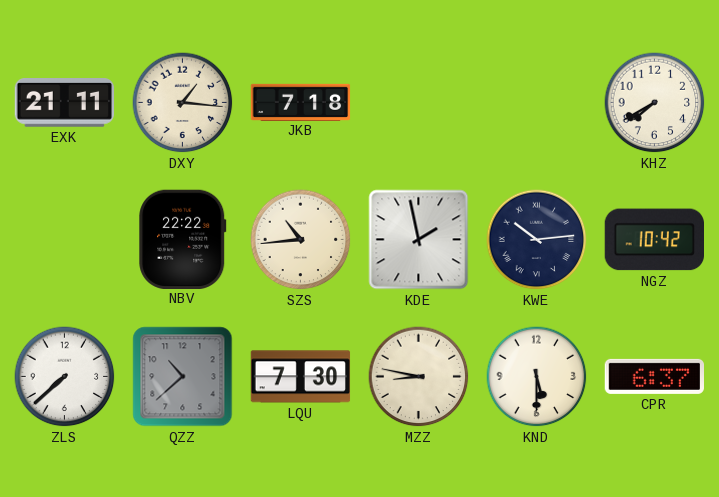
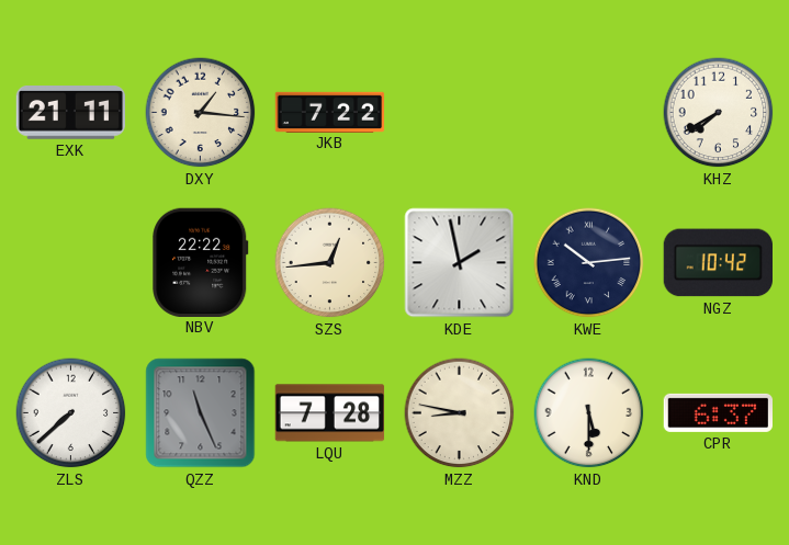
JKB: 7:18 -> 7:22
SZS: 10:44 -> 12:44
QZZ: 10:38 -> 11:26
LQU: 7:30 -> 7:28
